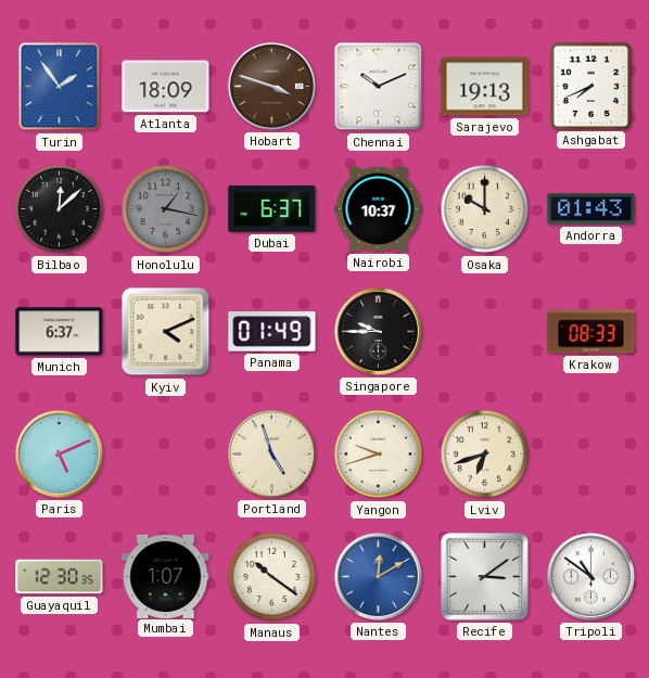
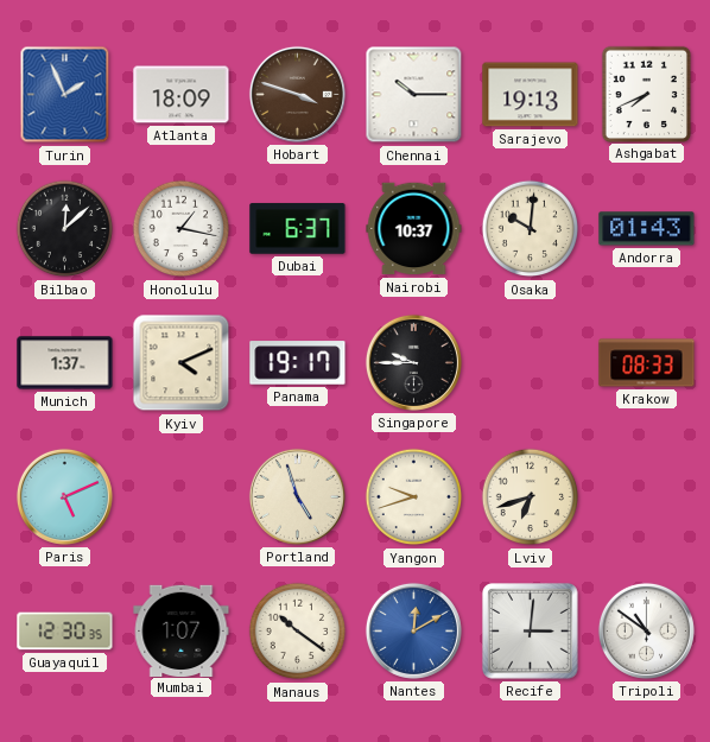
Turin: 1:54 -> 1:56
Chennai: 10:11 -> 10:15
Honolulu dial: grey -> white
Osaka: 10:00 -> 10:01
Munich: 6:37 -> 1:37
Panama: 01:49 -> 19:17
Recife: 3:09 -> 3:01
